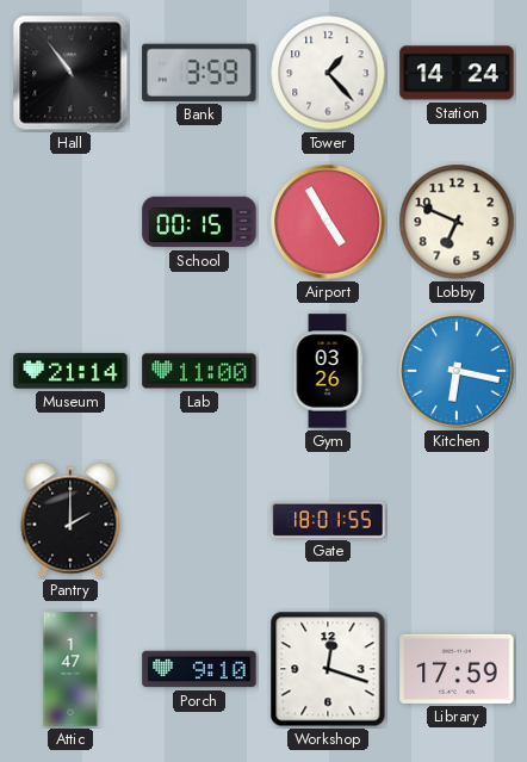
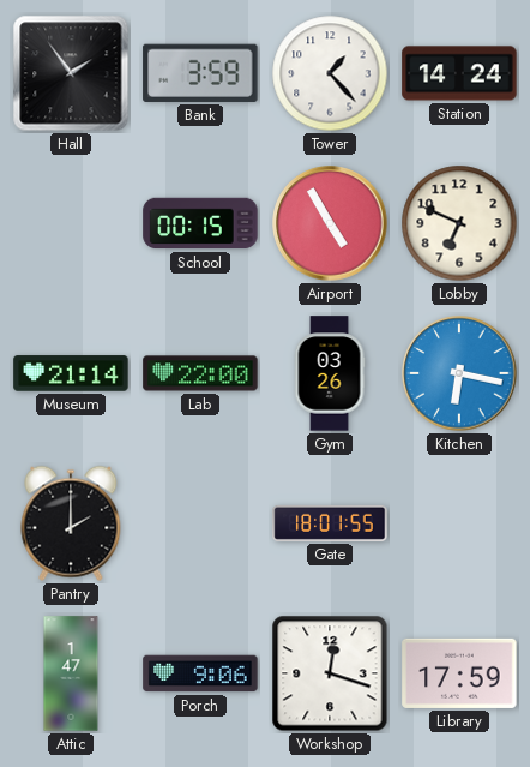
Hall: 10:54 -> 1:54
Lab: 11:00 -> 22:00
Porch: 9:10 -> 9:06
